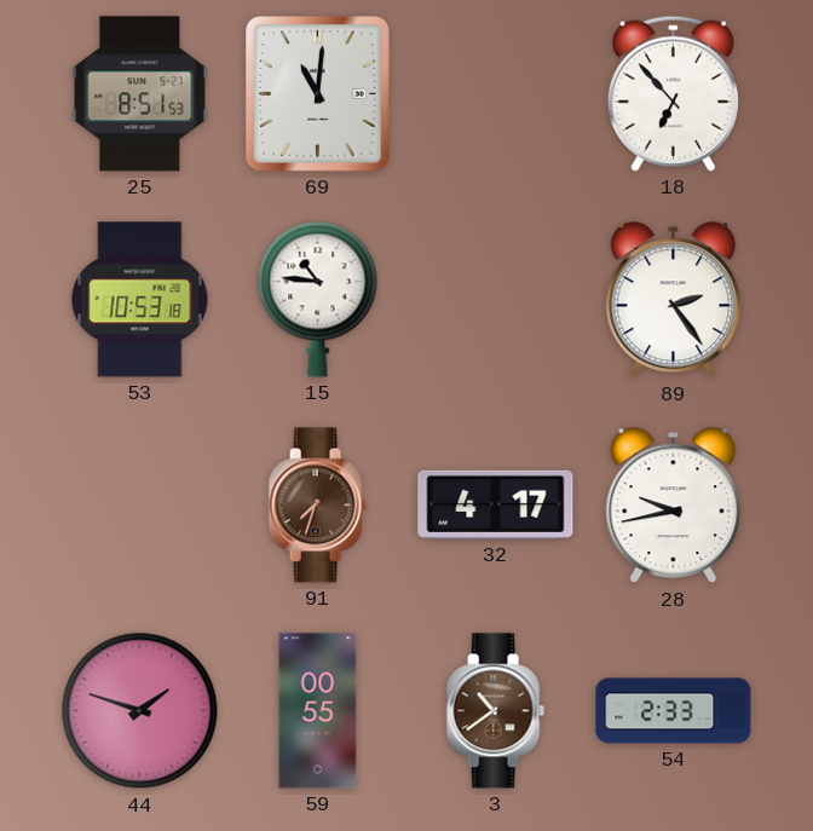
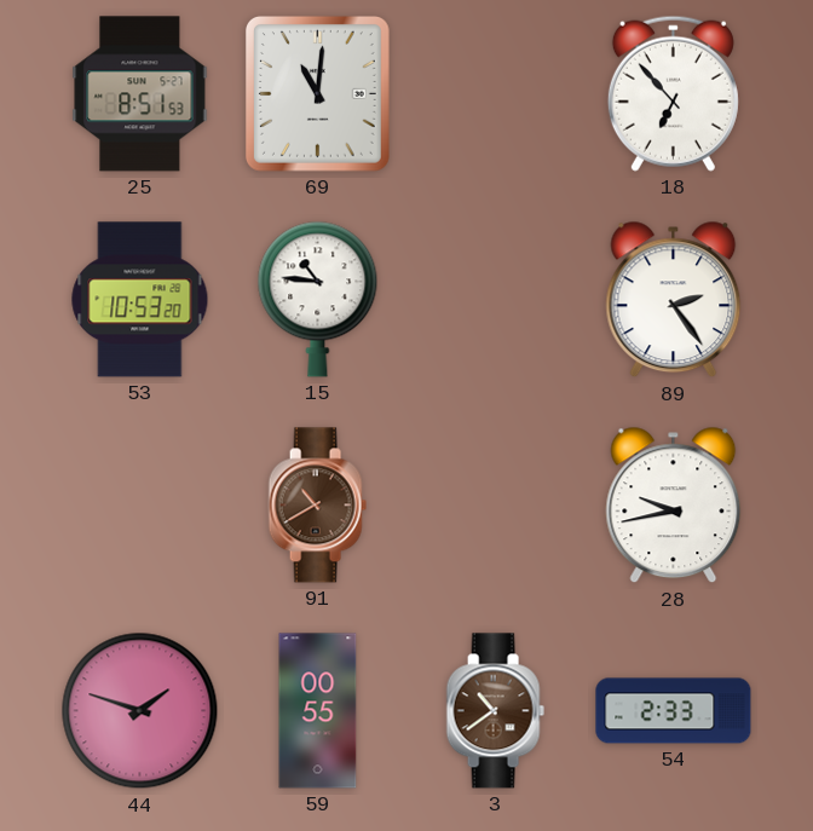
53: 10:53:18 -> 10:53:20
91: 7:33 -> 10:40
32: 4:17 -> none
